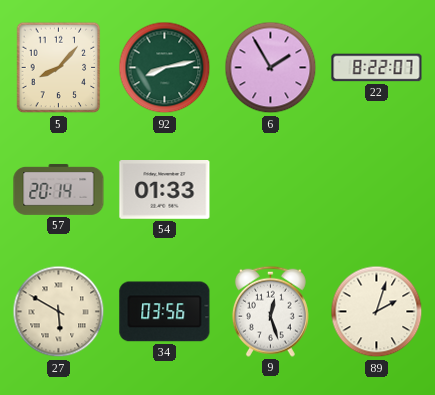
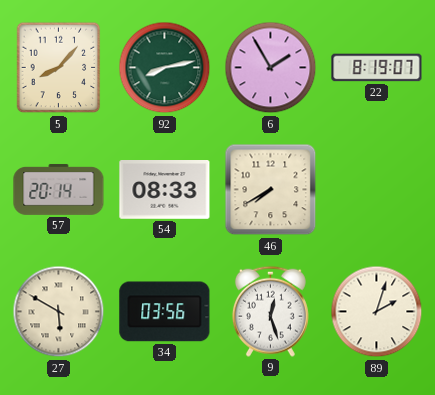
22: 8:22 -> 8:19
54: 01:33 -> 08:33
46: none -> 7:40
